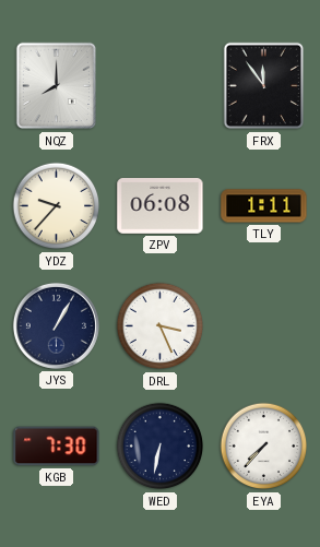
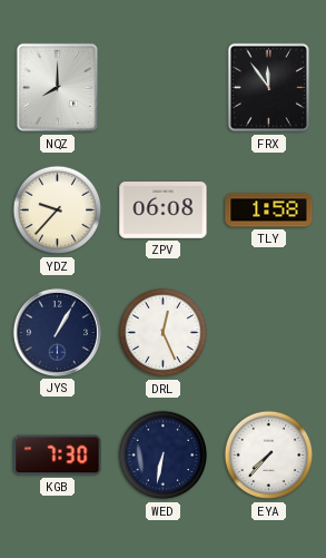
TLY: 1:11 -> 1:58
DRL: 3:26 -> 12:26
